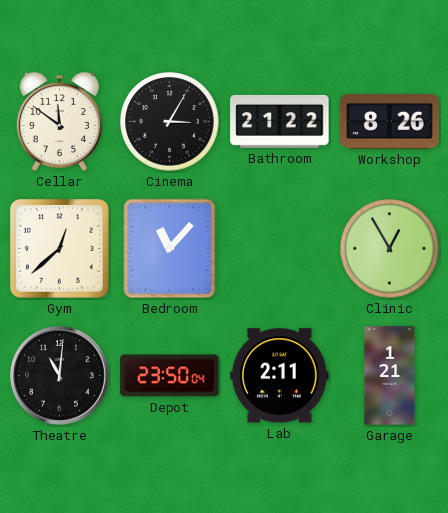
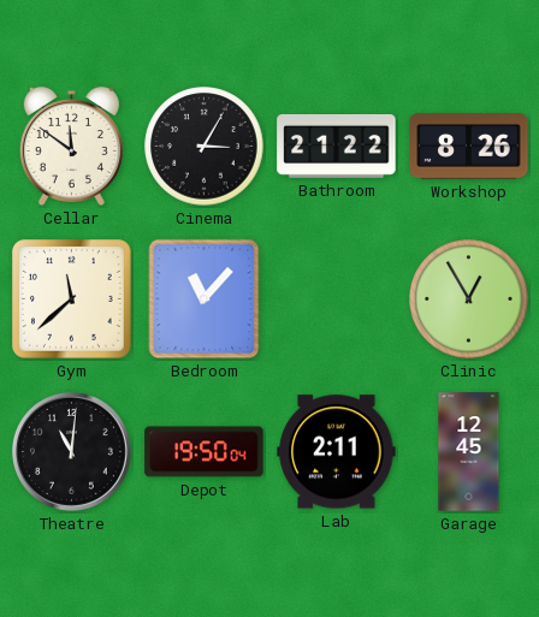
Gym: 12:38 -> 11:38
Depot: 23:50 -> 19:50
Garage: 1:21 -> 12:45
